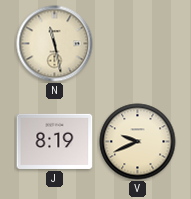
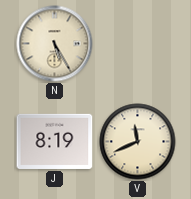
N: 11:28 -> 5:25
V: 9:41 -> 11:41
